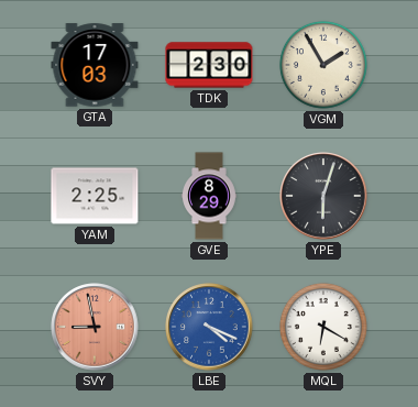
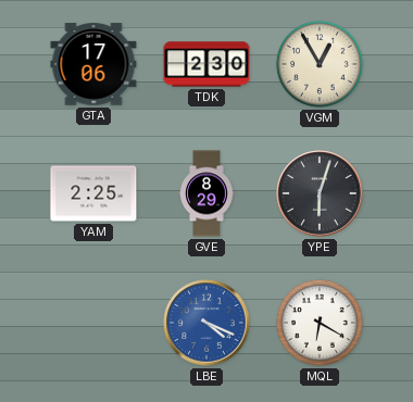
GTA: 17:03 -> 17:06
VGM: 1:55 -> 12:55
SVY: 8:58 -> none
